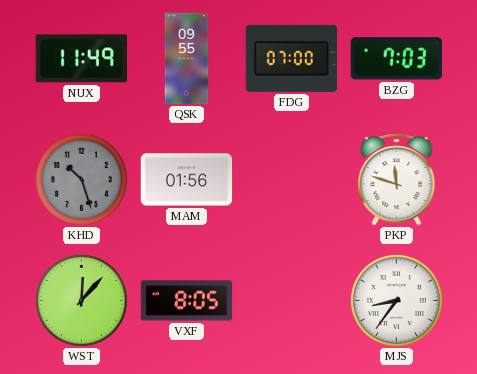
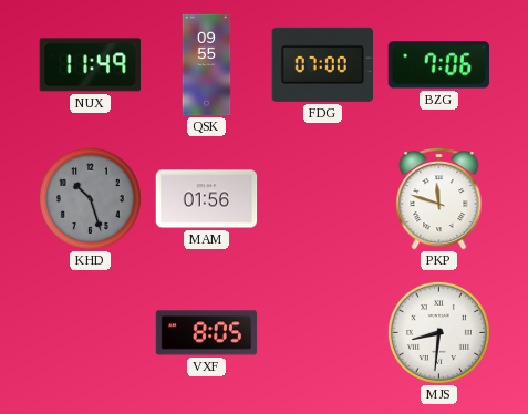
BZG: 7:03 -> 7:06
WST: 12:07 -> none
MJS: 8:36 -> 8:31
